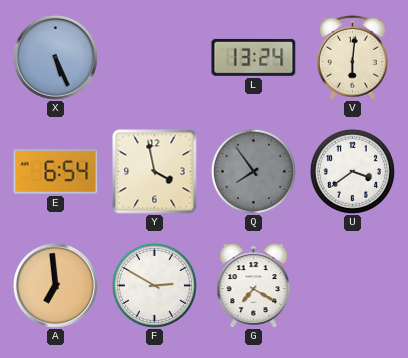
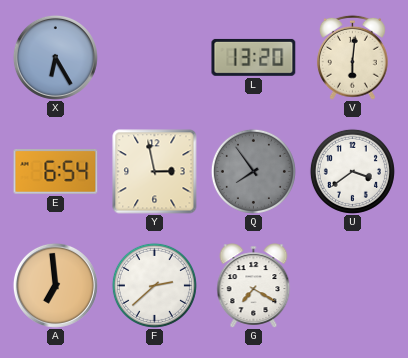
X: 5:26 -> 6:25
L: 13:24 -> 13:20
Y: 3:58 -> 2:58
F: 2:50 -> 2:38
